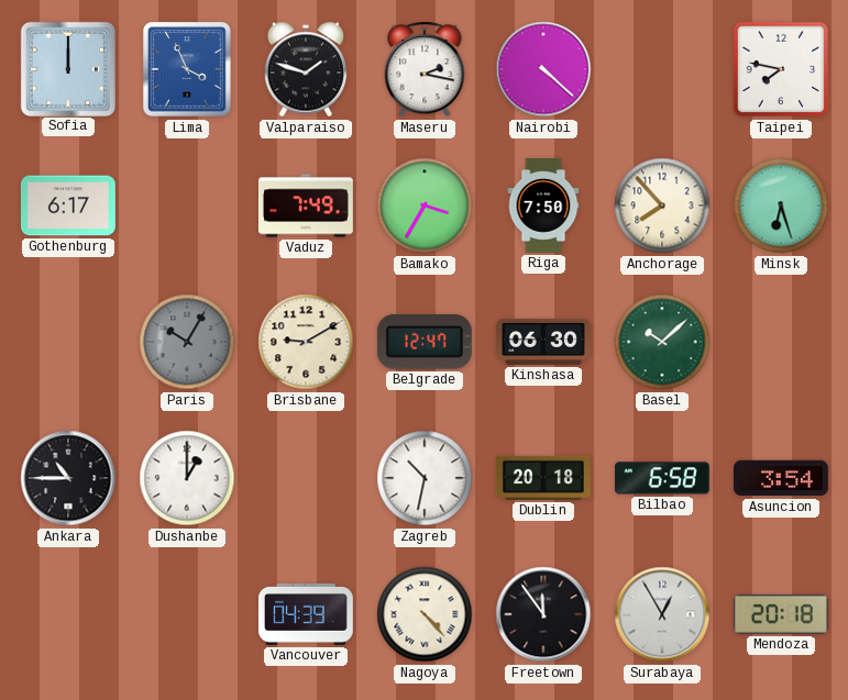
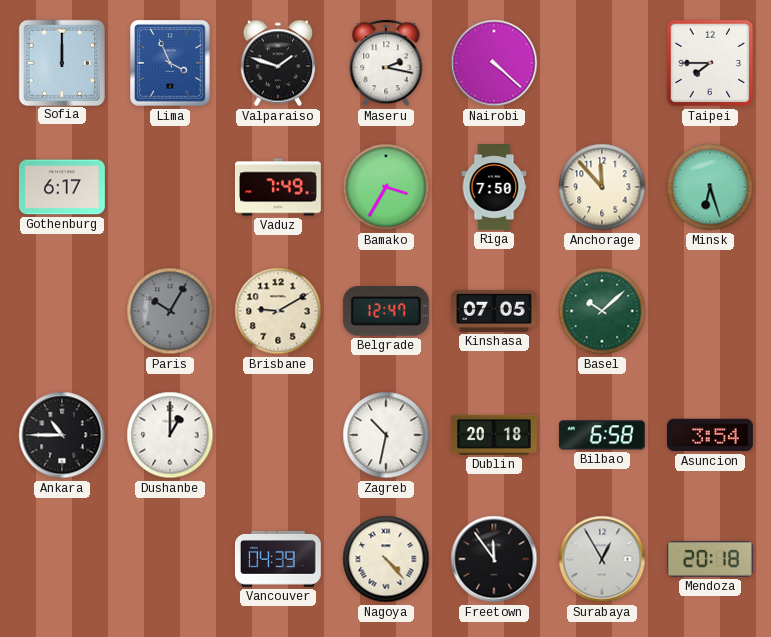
Taipei: 7:47 -> 7:45
Anchorage: 7:53 -> 11:53
Kinshasa: 06:30 -> 07:05
